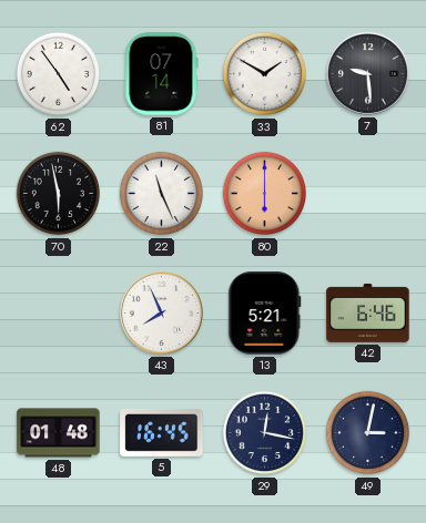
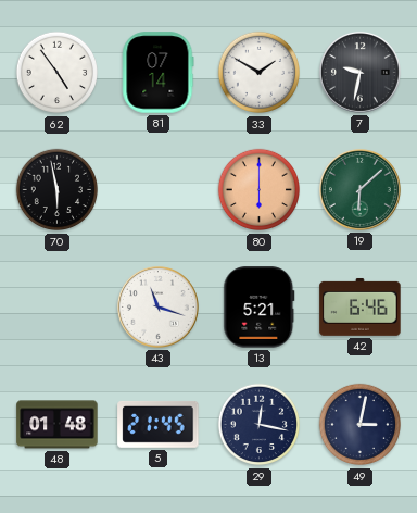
7: 9:29 -> 9:32
22: 11:26 -> none
19: none -> 6:08
43: 7:56 -> 11:18
5: 16:45 -> 21:45
